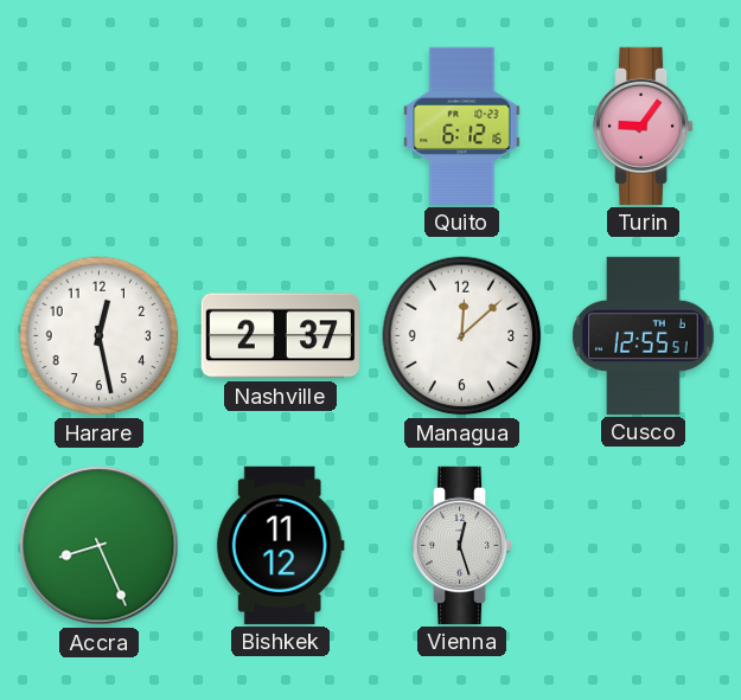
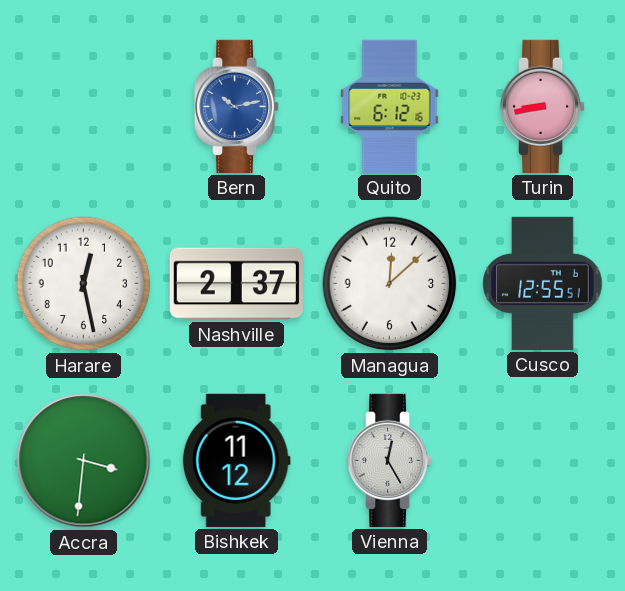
Bern: none -> 10:13
Turin: 9:06 -> 8:43
Accra: 8:26 -> 3:31
Vienna: 12:27 -> 12:25
